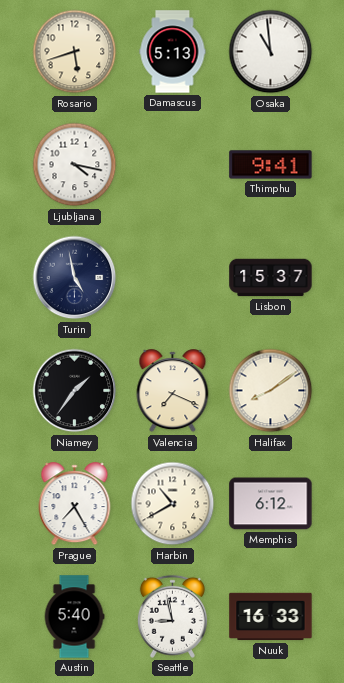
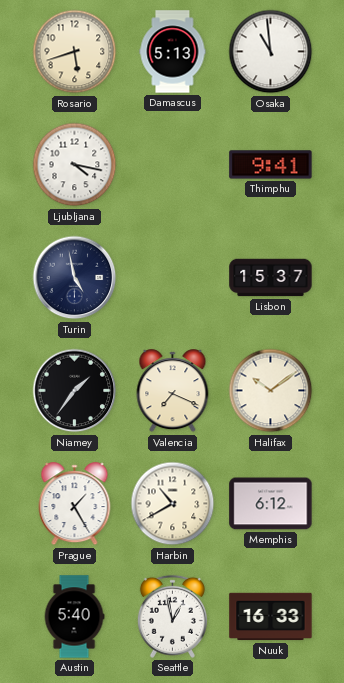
Halifax: 8:09 -> 10:09
Prague: 7:25 -> 1:25
Seattle: 8:58 -> 12:58
